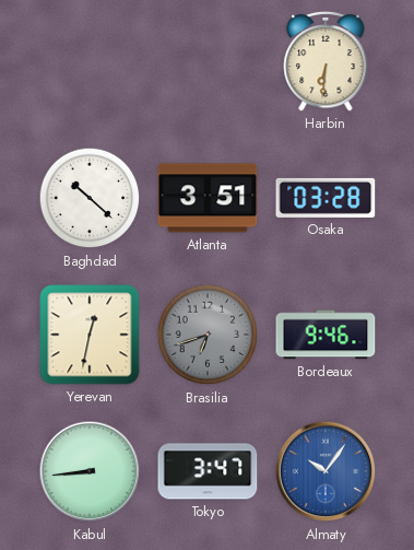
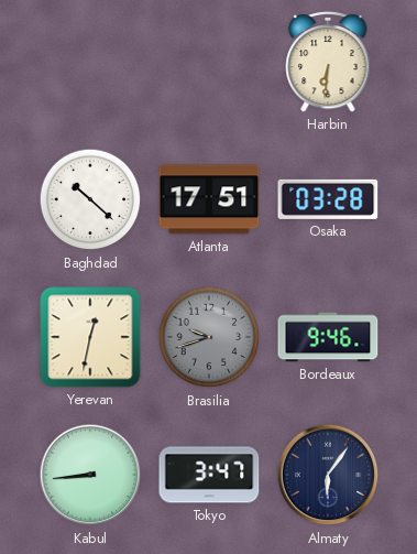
Atlanta: 3:51 -> 17:51
Brasilia: 6:42 -> 9:42
Almaty: 10:06 -> 6:06
Almaty dial: blue -> navy
